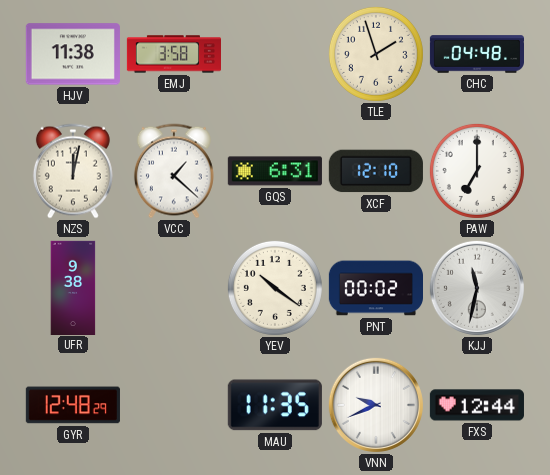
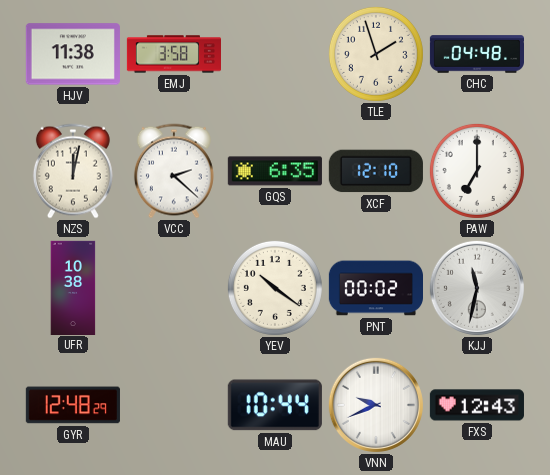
VCC: 1:22 -> 2:22
GQS: 6:31 -> 6:35
UFR: 9:38 -> 10:38
MAU: 11:35 -> 10:44
FXS: 12:44 -> 12:43
